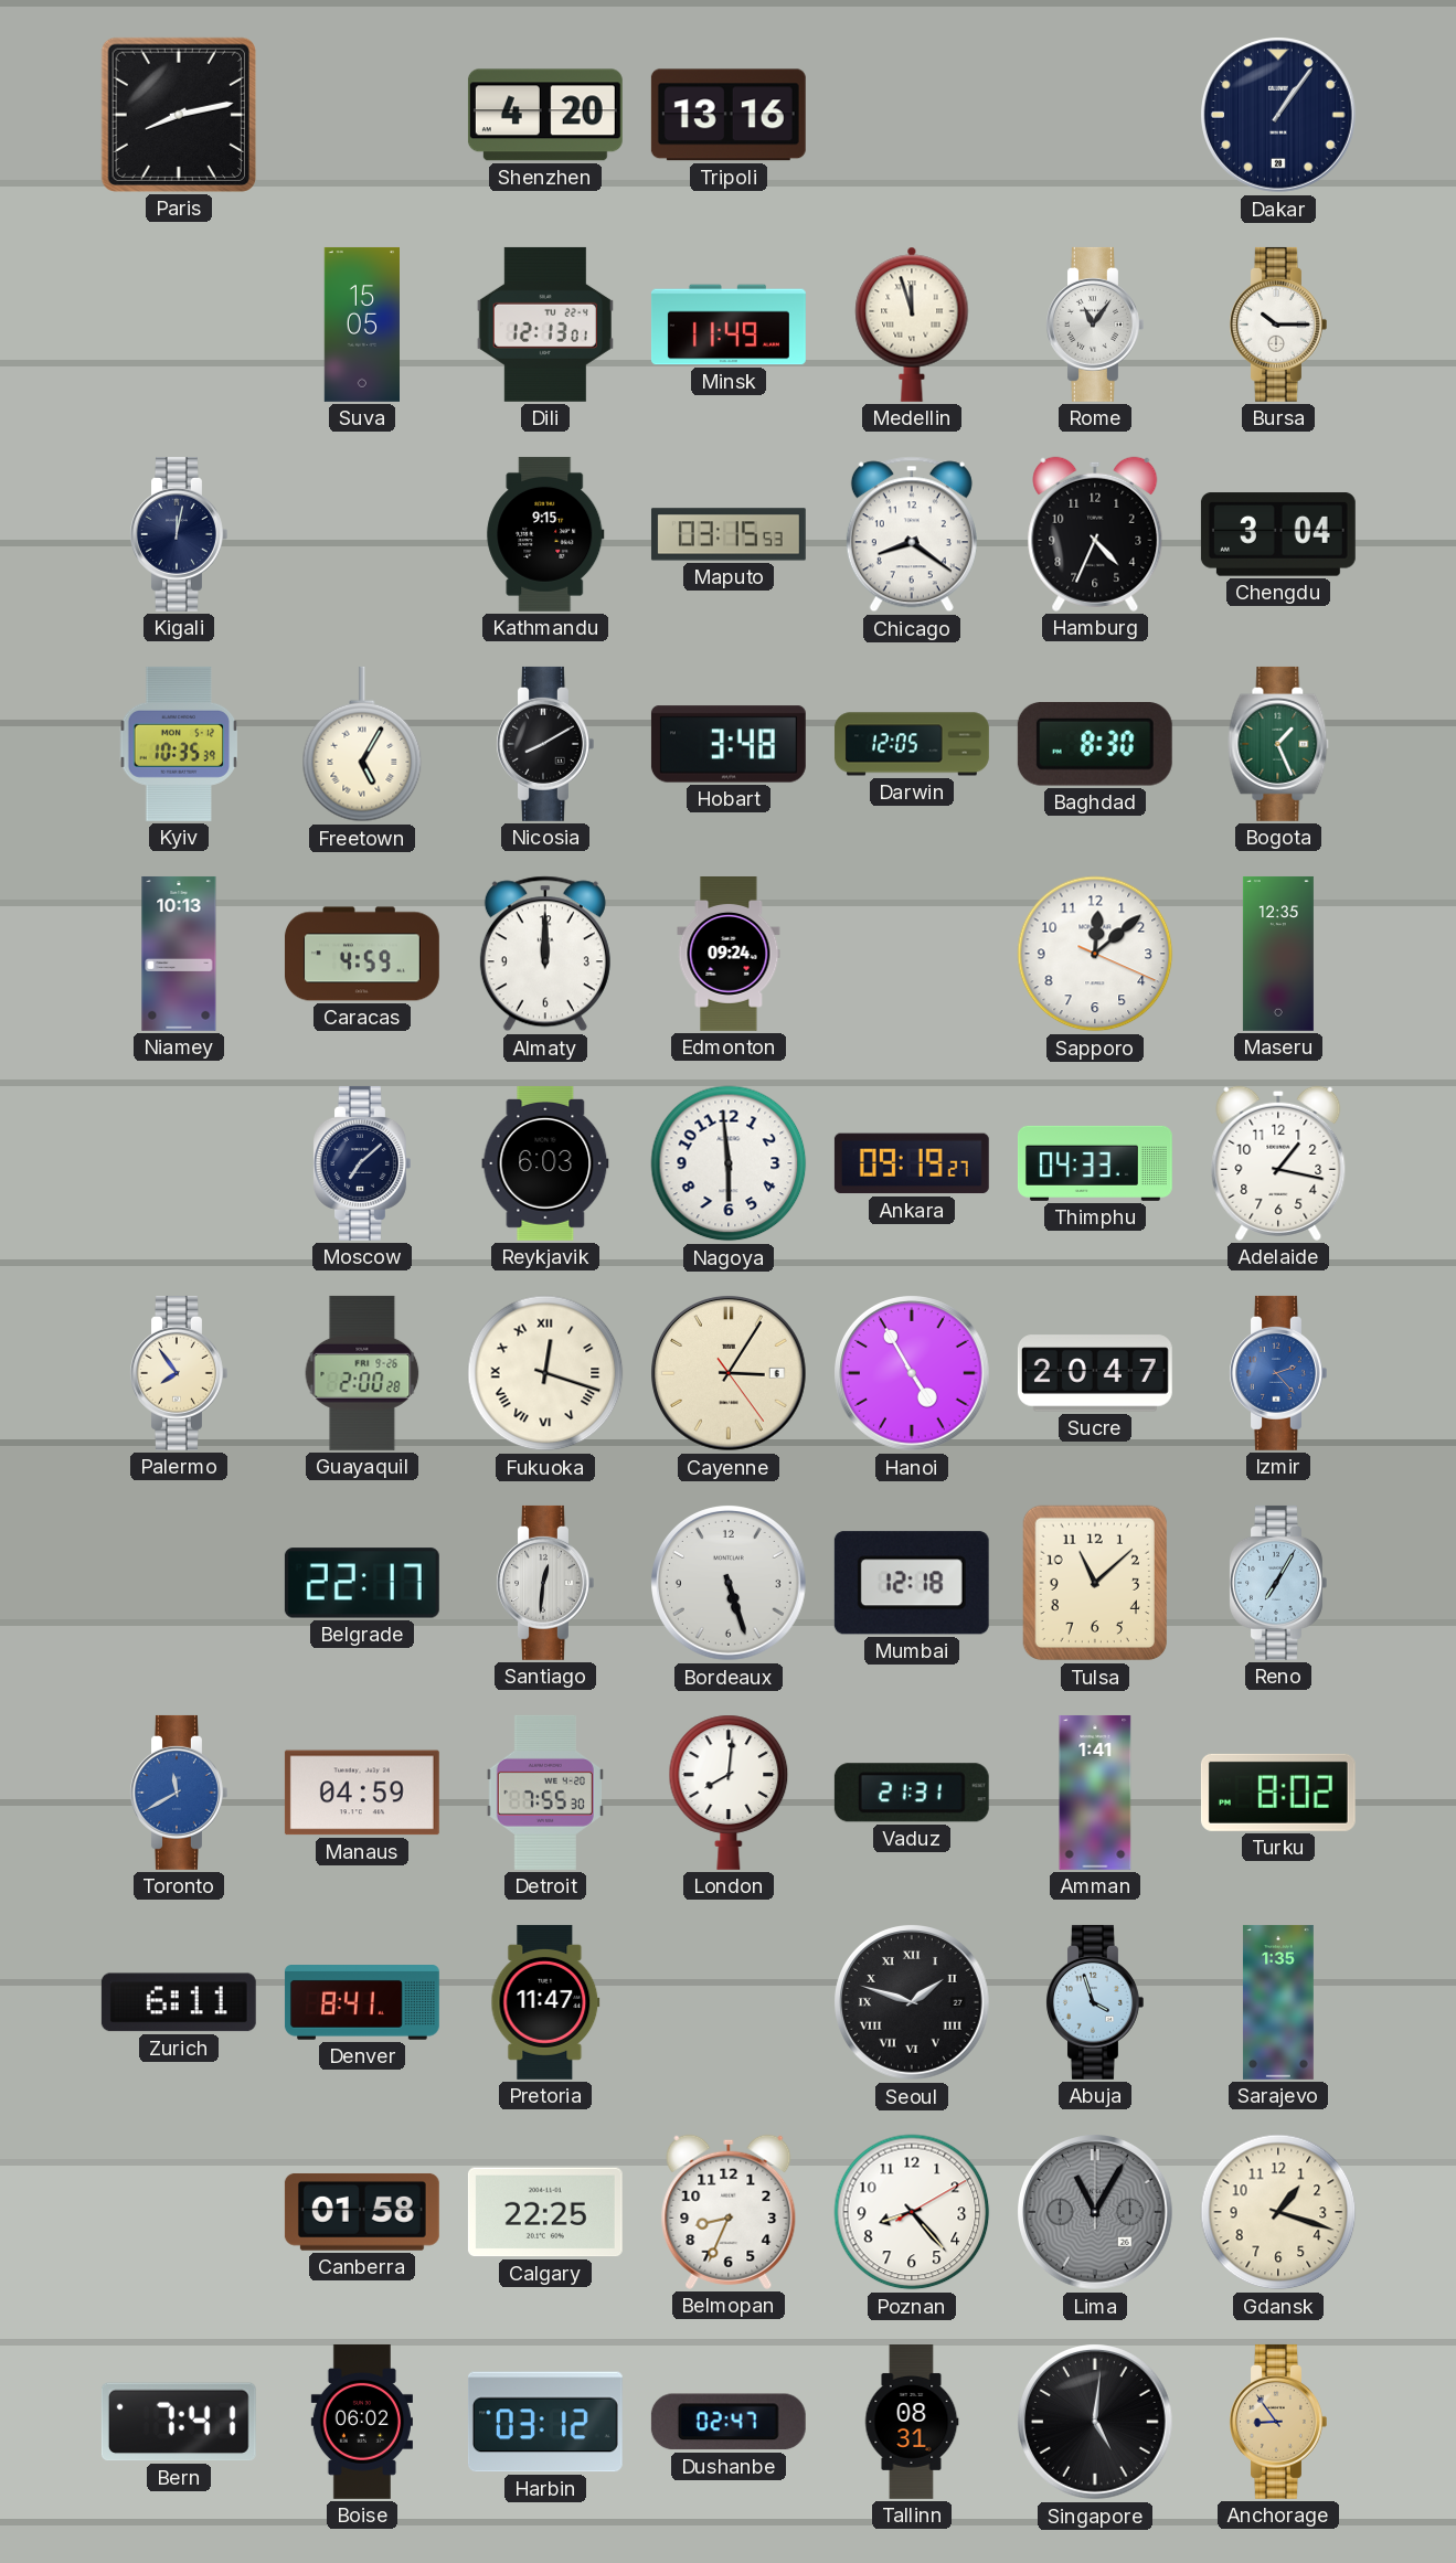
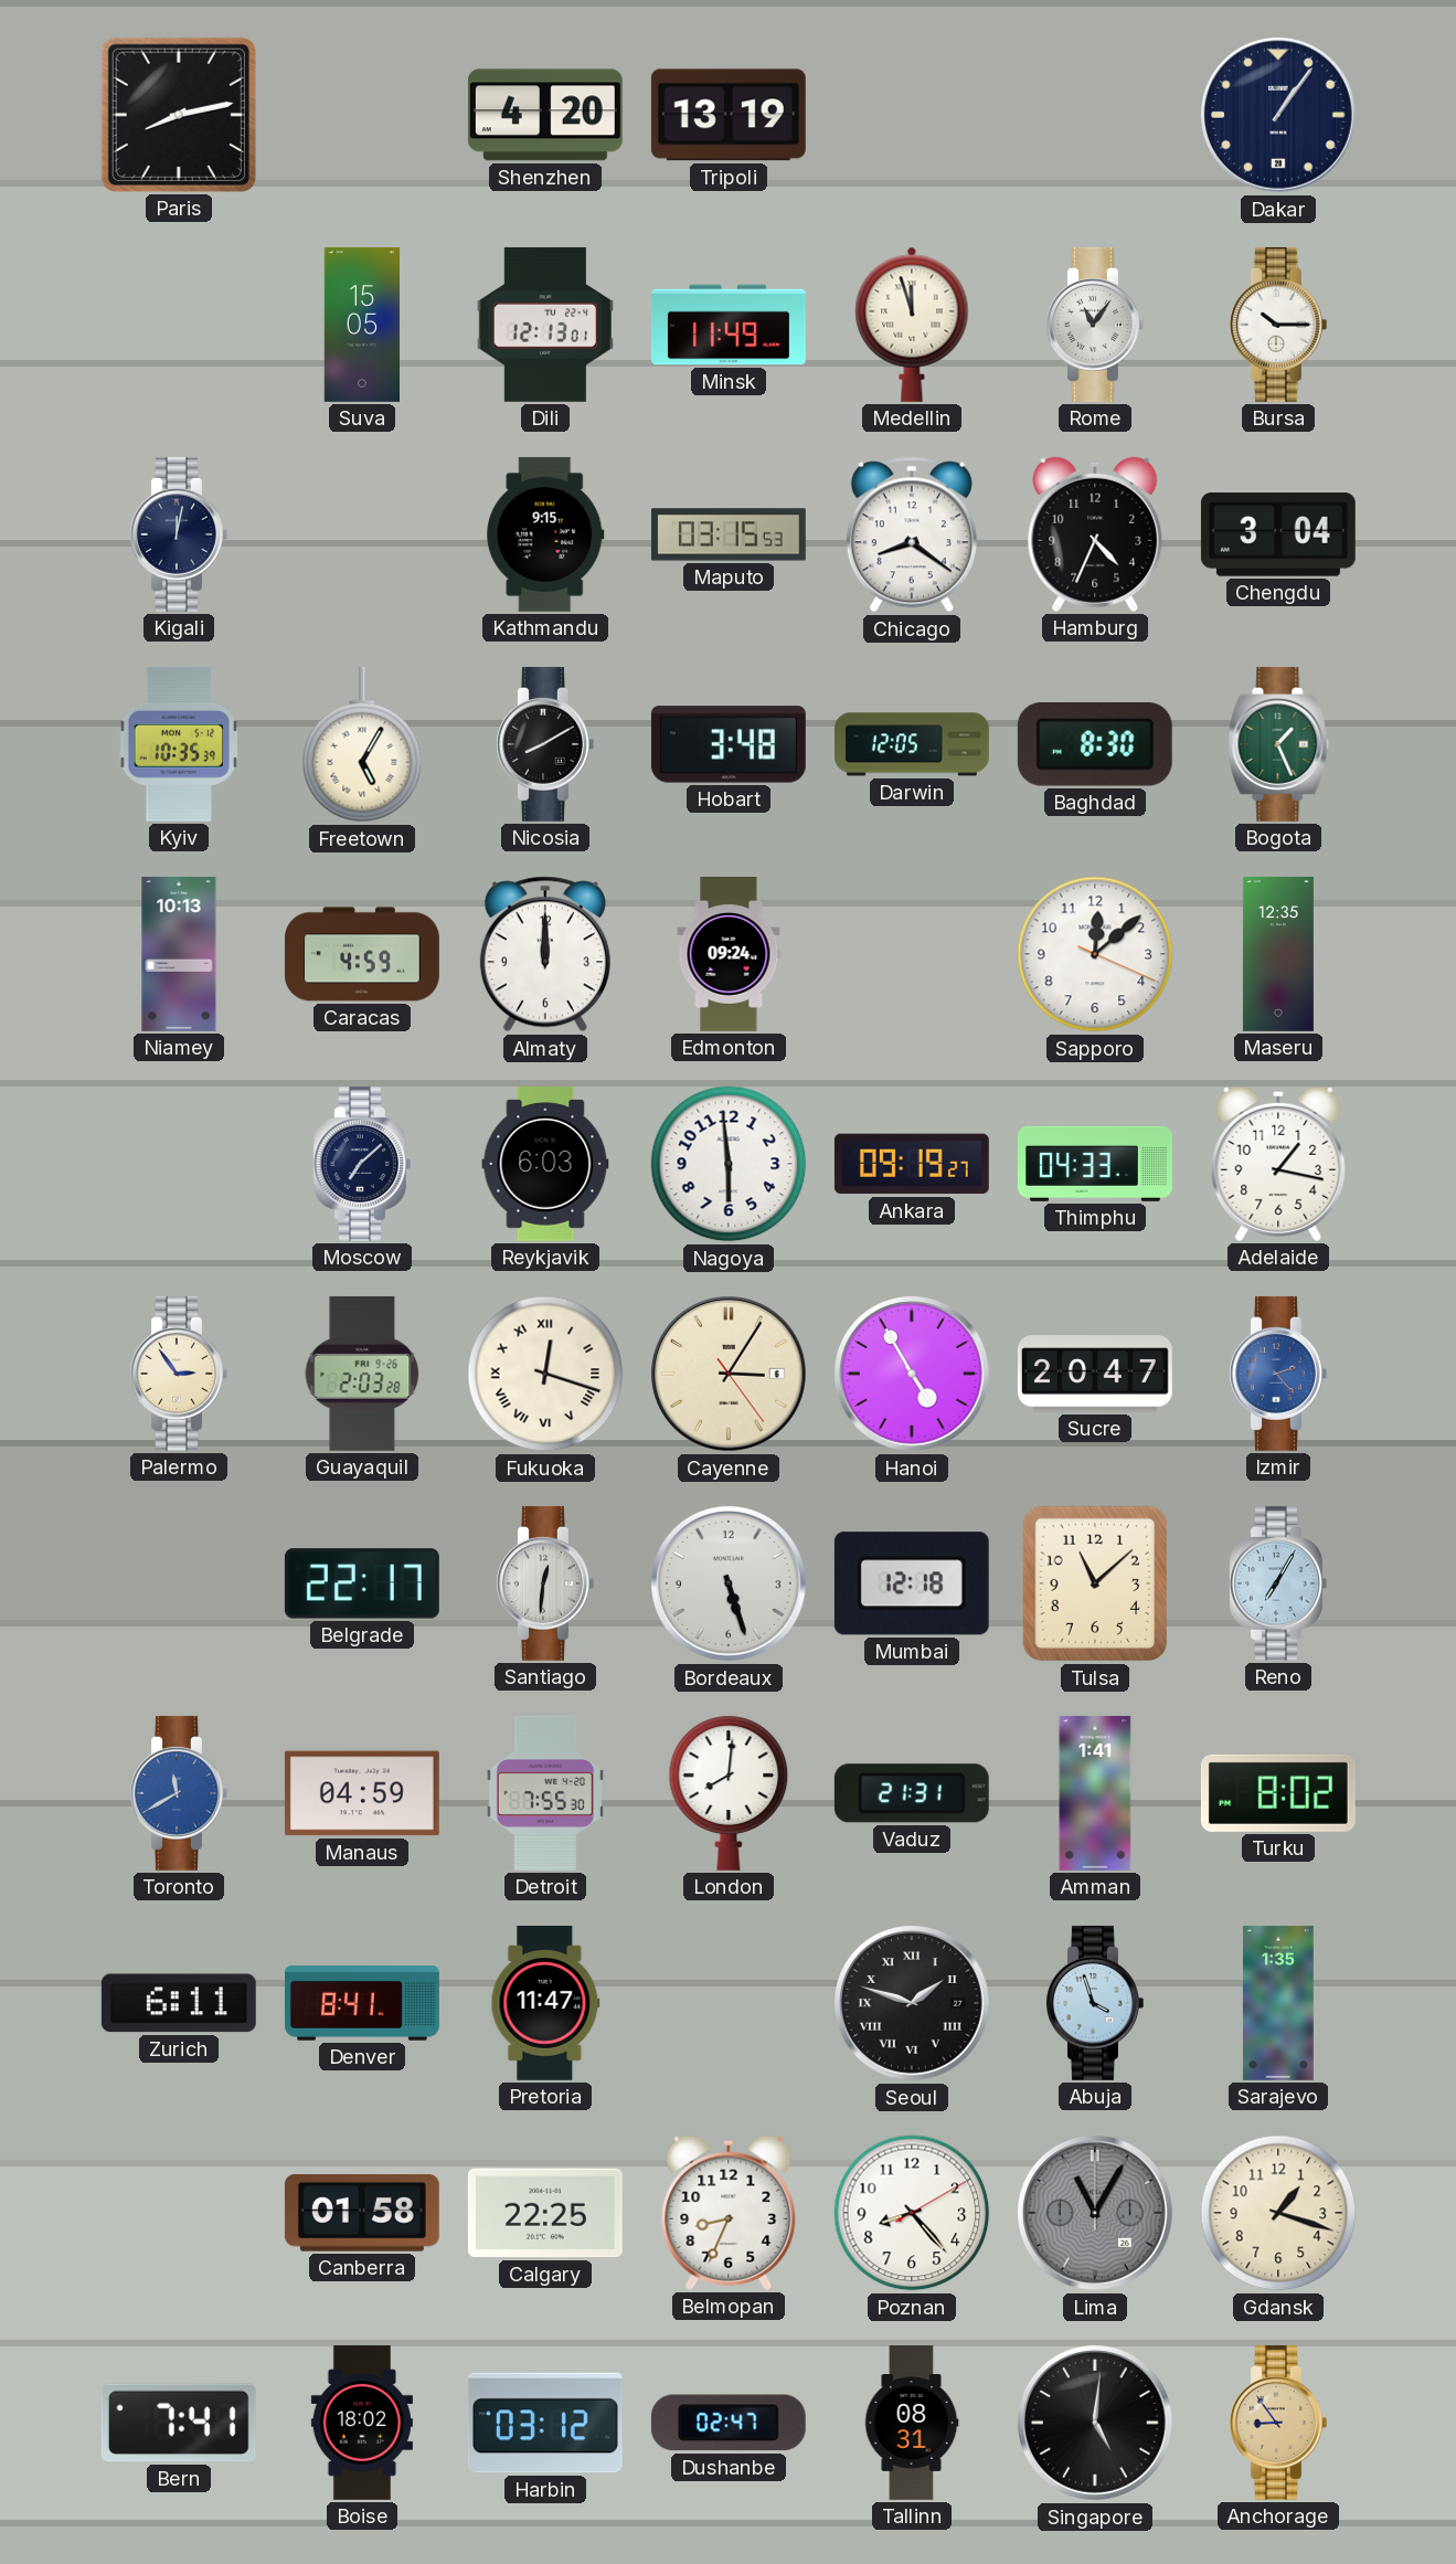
Tripoli: 13:16 -> 13:19
Palermo: 7:54 -> 2:54
Guayaquil: 2:00 -> 2:03
Boise: 06:02 -> 18:02
